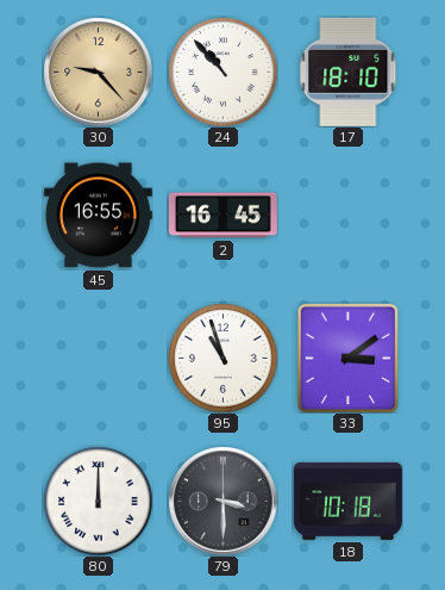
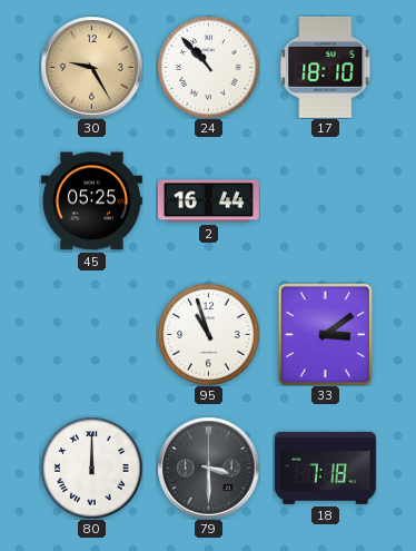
30: 9:23 -> 9:25
45: 16:55 -> 05:25
2: 16:45 -> 16:44
18: 10:18 -> 7:18
